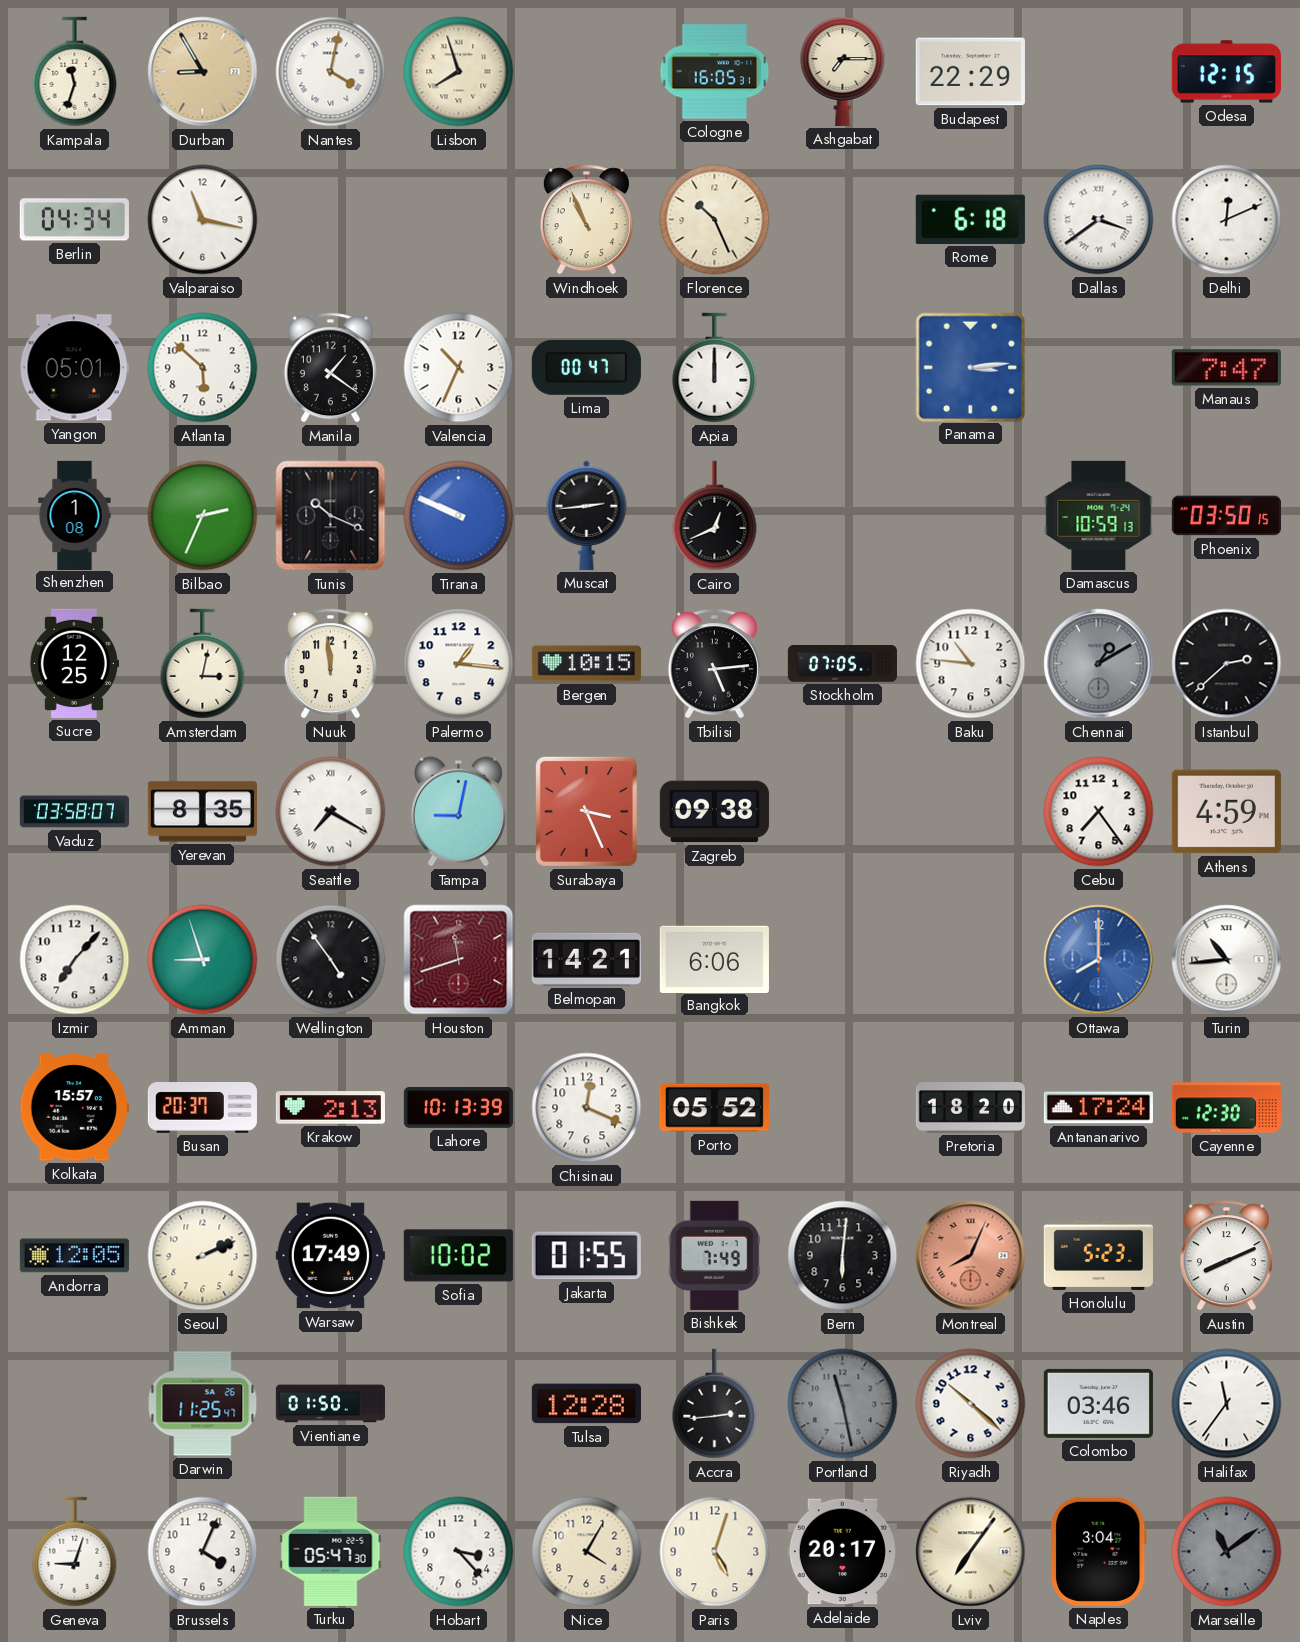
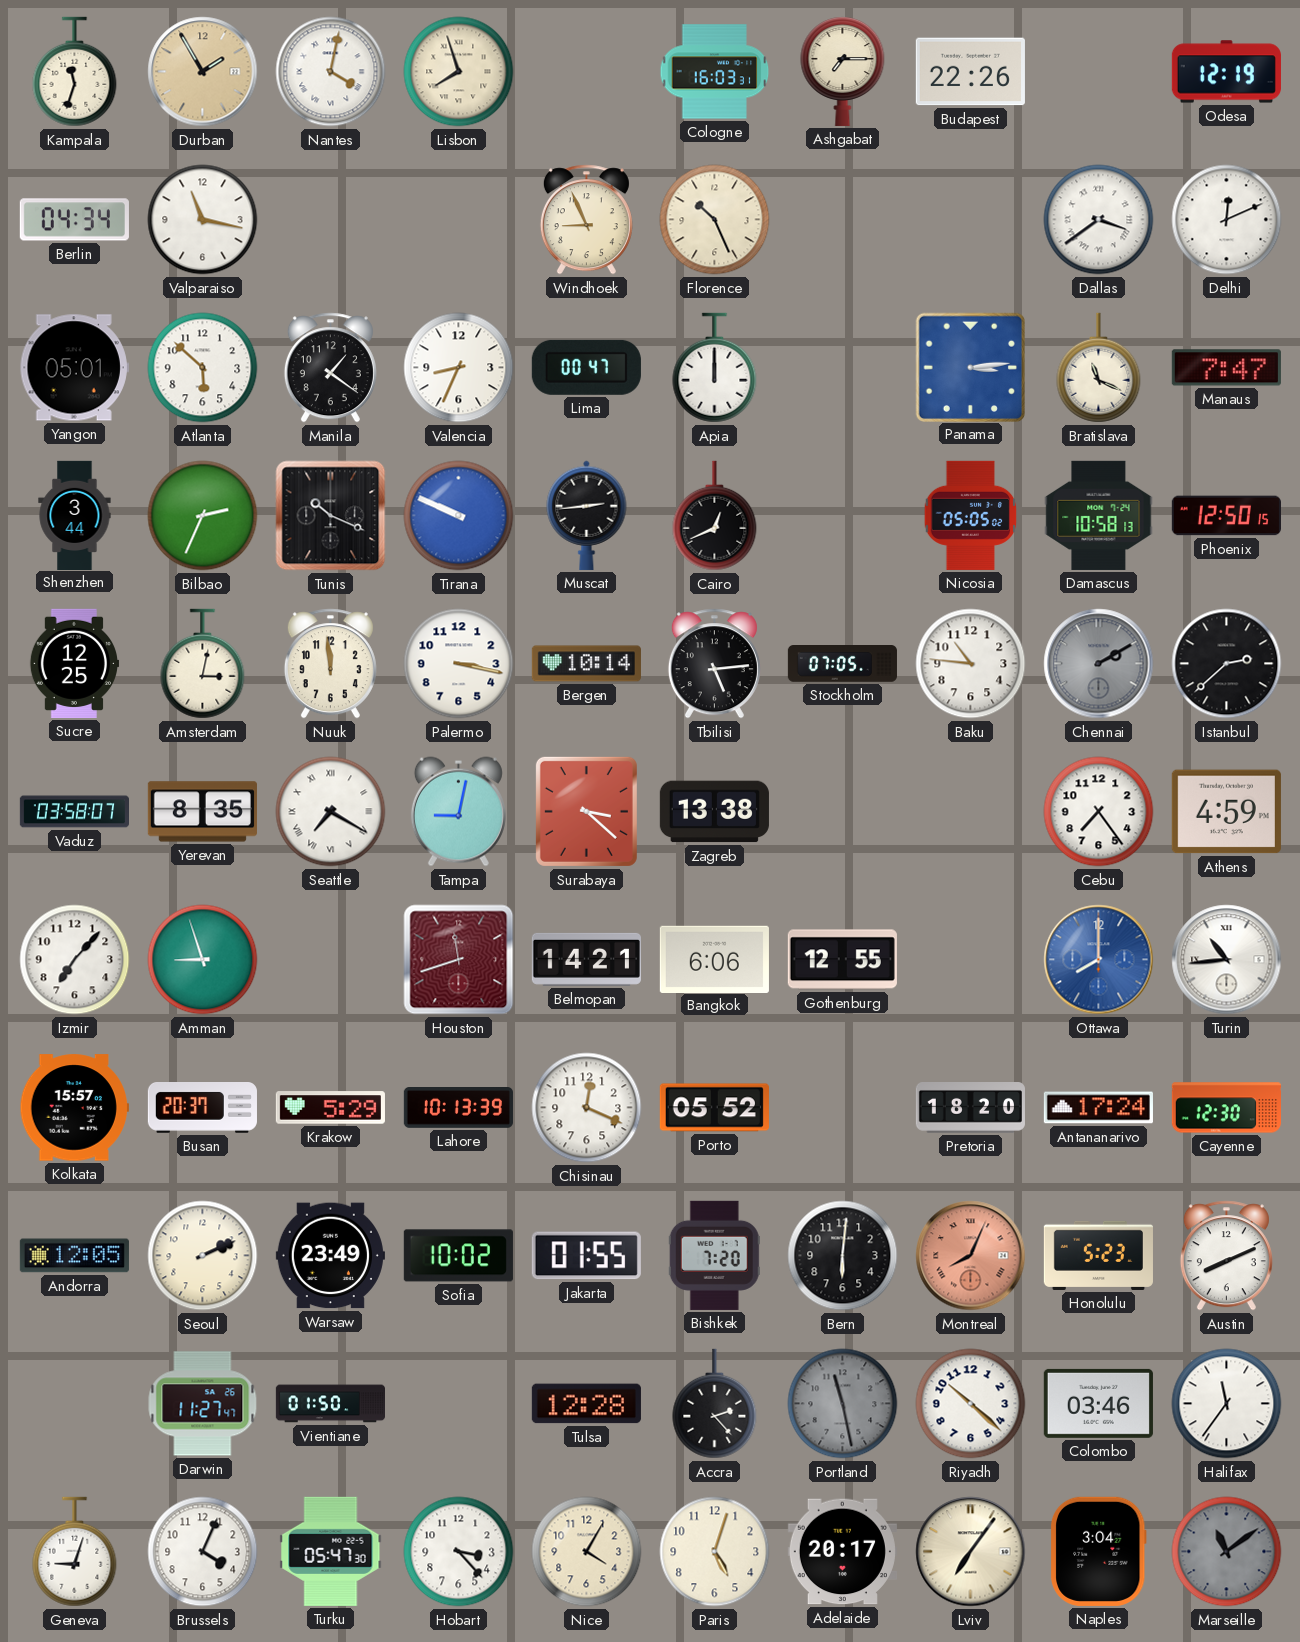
Durban: 8:55 -> 1:55
Cologne: 16:05 -> 16:03
Budapest: 22:29 -> 22:26
Odesa: 12:15 -> 12:19
Windhoek: 10:56 -> 8:56
Rome: 6:18 -> none
Valencia: 10:34 -> 8:34
Bratislava: none -> 11:19
Shenzhen: 1:08 -> 3:44
Nicosia: none -> 05:05
Damascus: 10:59 -> 10:58
Phoenix: 03:50 -> 12:50
Palermo: 1:16 -> 3:17
Bergen: 10:15 -> 10:14
Chennai: 1:10 -> 2:10
Surabaya: 3:26 -> 3:22
Zagreb: 09:38 -> 13:38
Wellington: 4:54 -> none
Gothenburg: none -> 12:55
Krakow: 2:13 -> 5:29
Warsaw: 17:49 -> 23:49
Bishkek: 7:49 -> 7:20
Darwin: 11:25 -> 11:27
Accra: 2:44 -> 2:23
